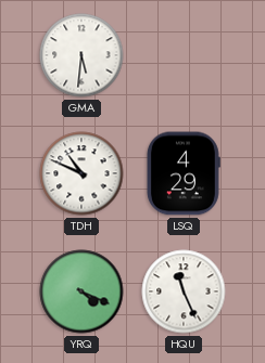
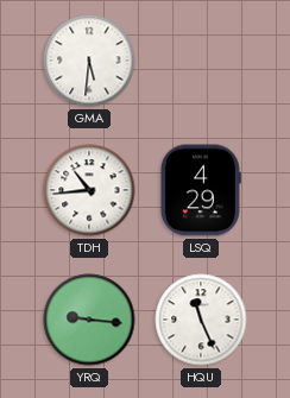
TDH: 10:49 -> 10:44
YRQ: 4:19 -> 9:16
